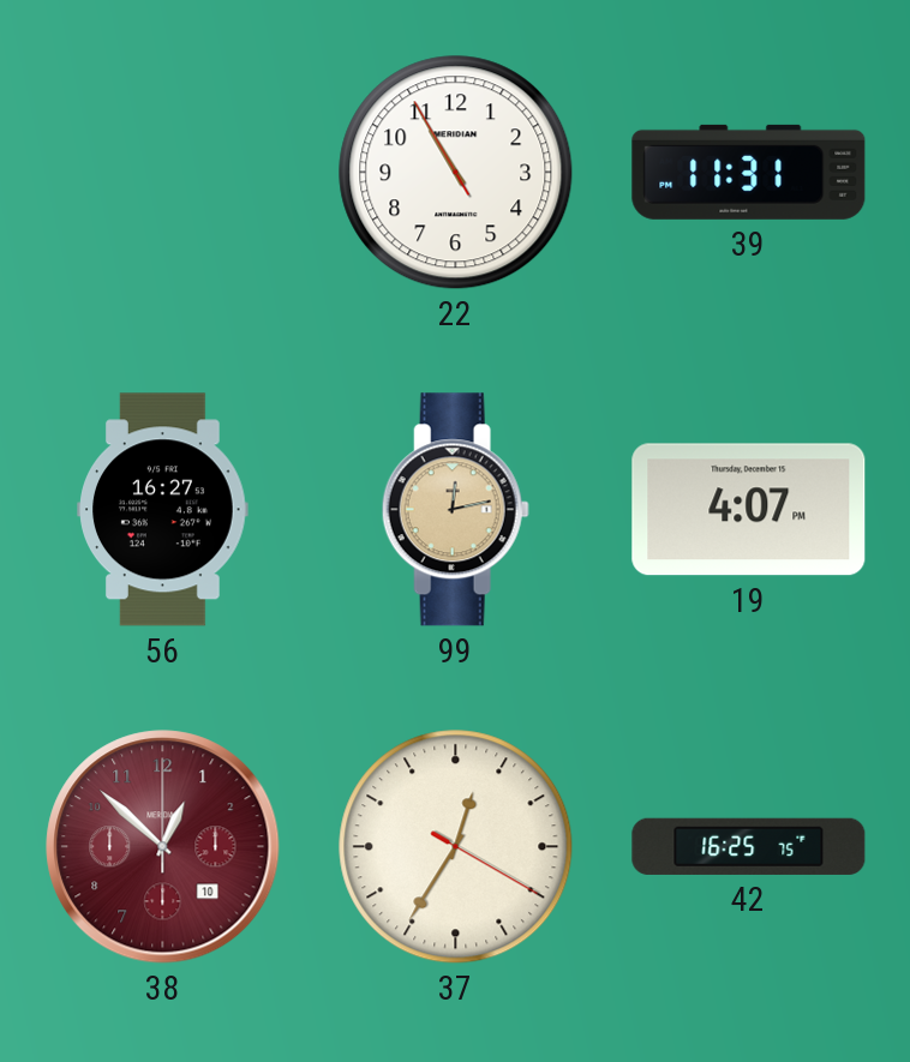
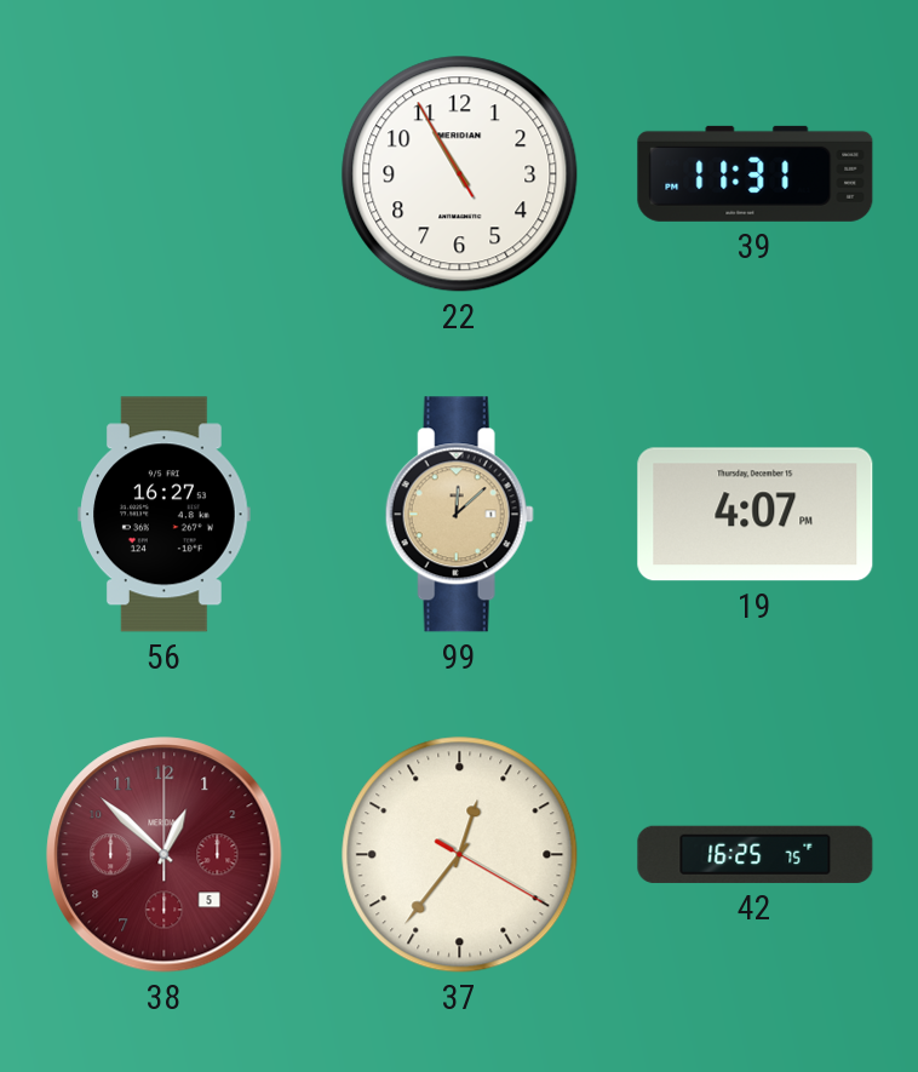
99: 12:13 -> 12:08
38 date: 10 -> 5
37: 12:35 -> 12:36
